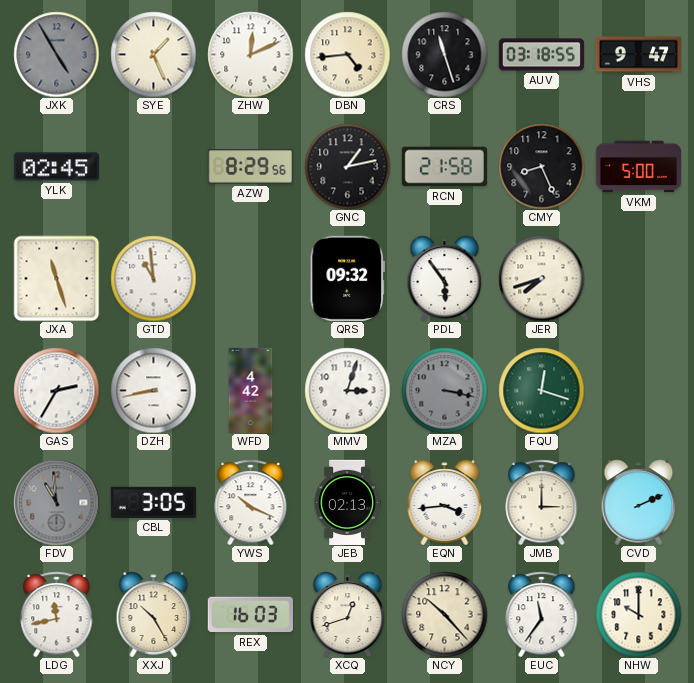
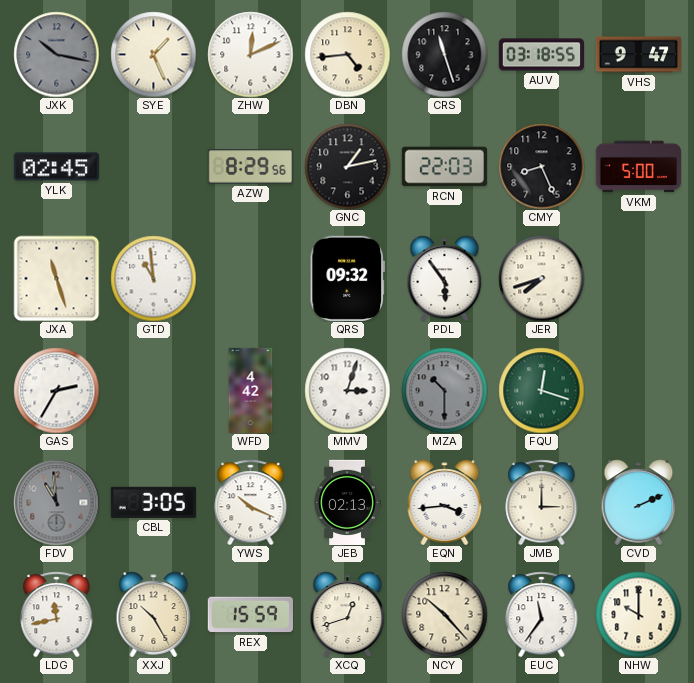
JXK: 4:55 -> 10:17
RCN: 21:58 -> 22:03
DZH: 8:43 -> none
MZA: 3:17 -> 10:30
REX: 16:03 -> 15:59
